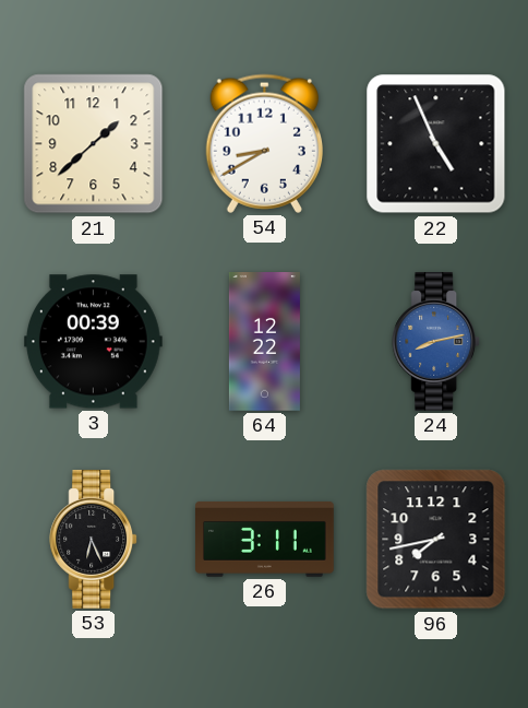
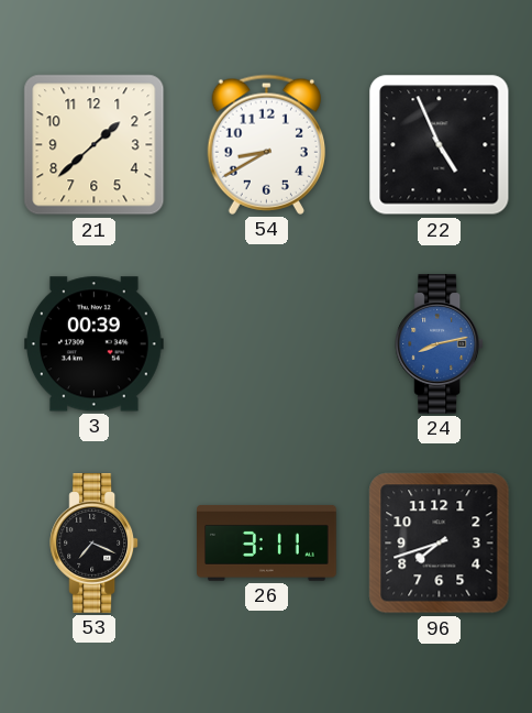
64: 12:22 -> none
53: 6:26 -> 7:19
96: 7:43 -> 7:42
